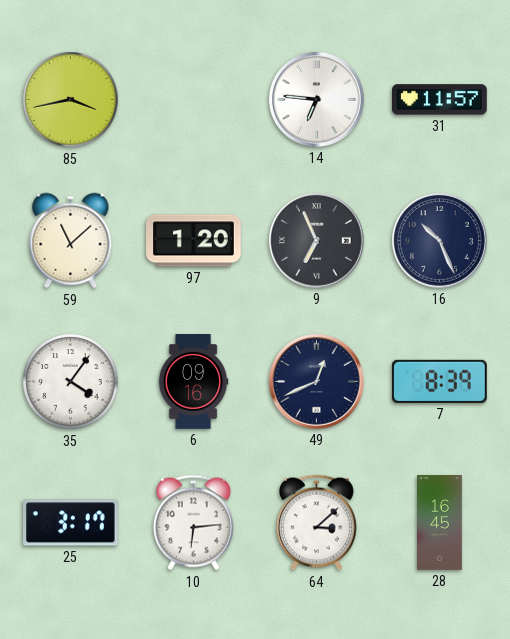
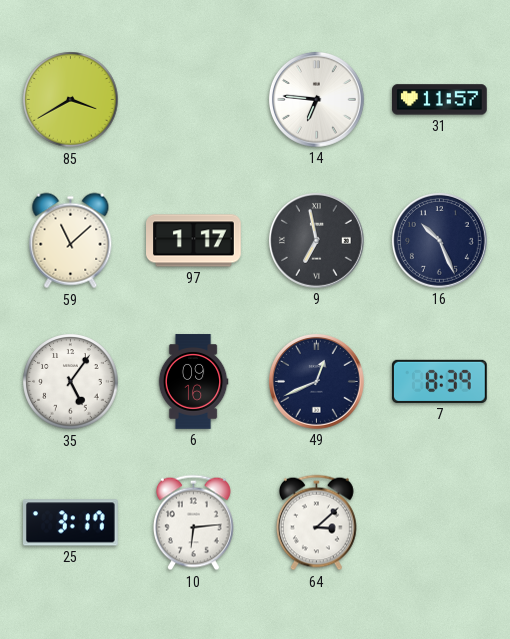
85: 3:43 -> 3:40
97: 1:20 -> 1:17
9: 6:56 -> 6:58
35: 4:06 -> 5:06
28: 16:45 -> none
